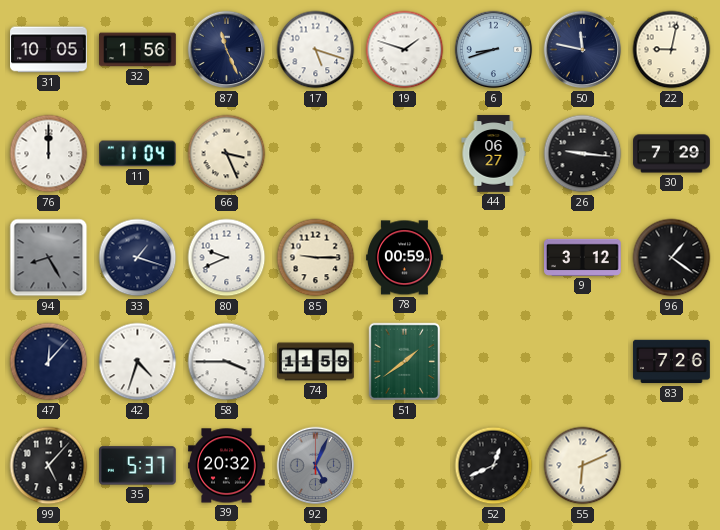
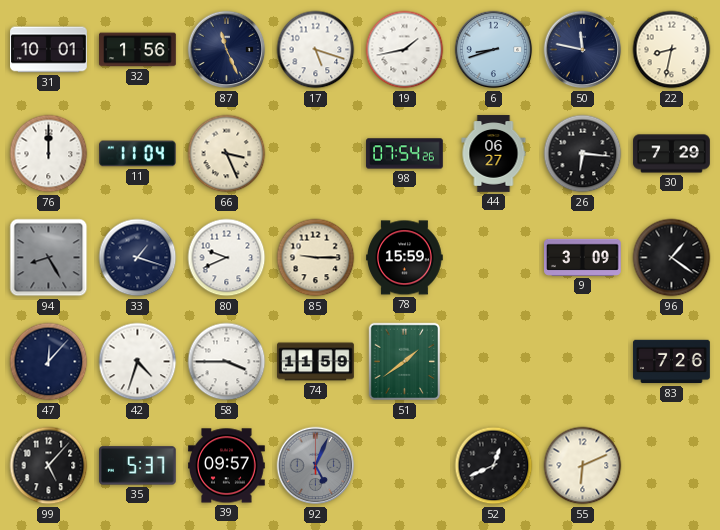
31: 10:05 -> 10:01
19: 1:48 -> 1:43
22: 9:02 -> 8:32
98: none -> 07:54
26: 9:16 -> 6:16
78: 00:59 -> 15:59
9: 3:12 -> 3:09
39: 20:32 -> 09:57
